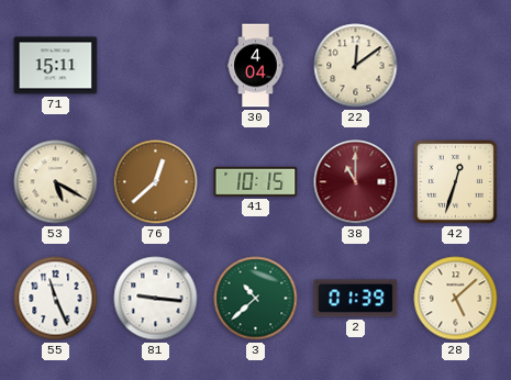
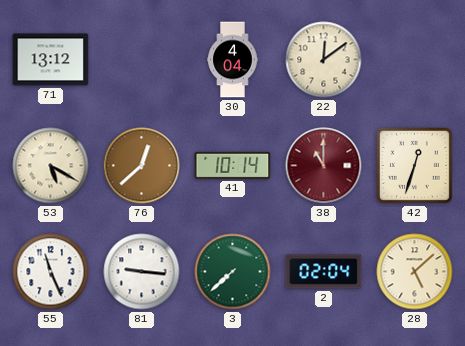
71: 15:11 -> 13:12
41: 10:15 -> 10:14
3: 10:38 -> 7:38
2: 01:39 -> 02:04
